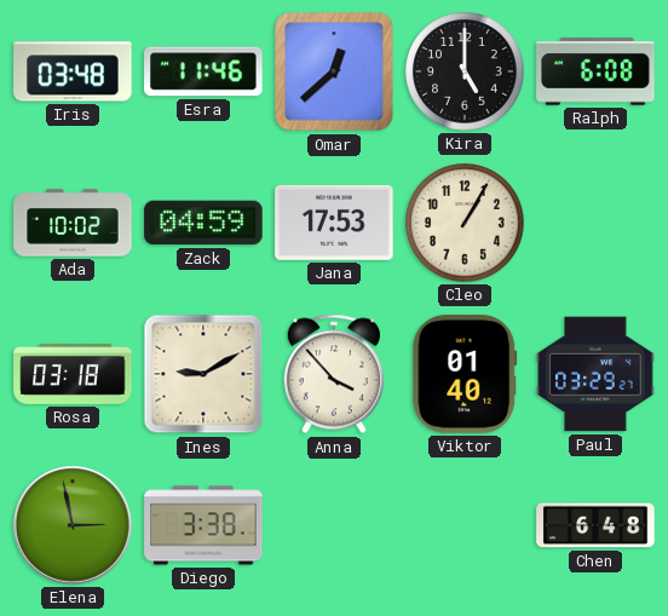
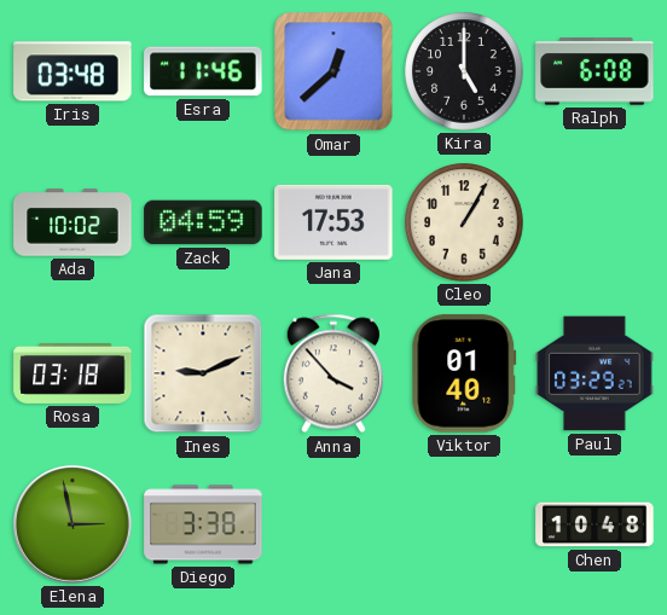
Ines: 9:10 -> 9:11
Chen: 6:48 -> 10:48
